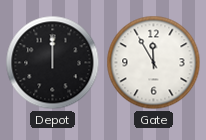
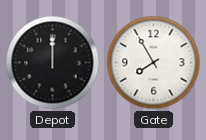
Gate: 11:55 -> 7:55
